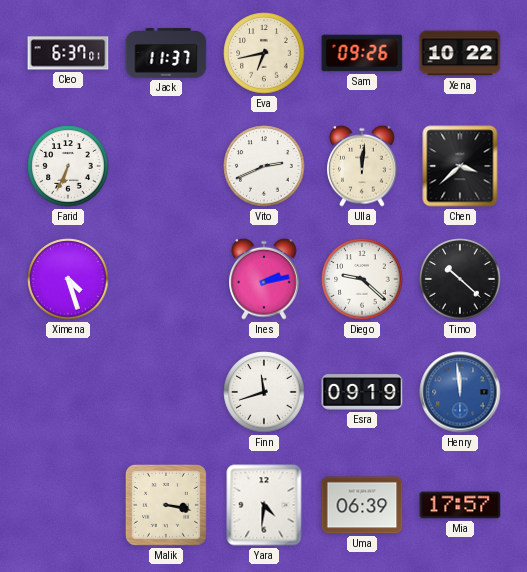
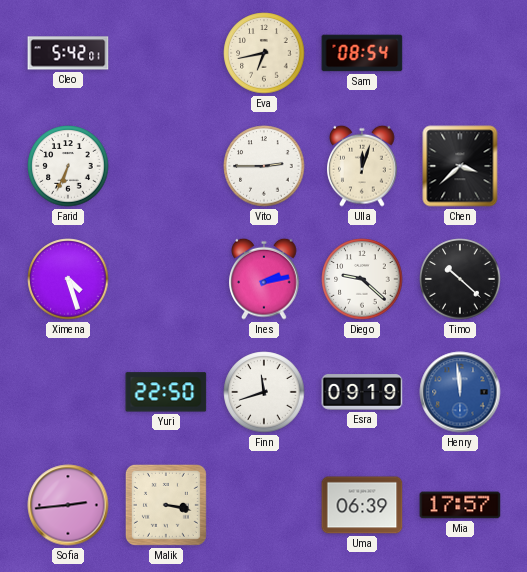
Cleo: 6:37 -> 5:42
Jack: 11:37 -> none
Sam: 09:26 -> 08:54
Xena: 10:22 -> none
Vito: 2:41 -> 2:45
Ulla: 12:01 -> 12:03
Yuri: none -> 22:50
Sofia: none -> 2:44
Yara: 4:31 -> none
